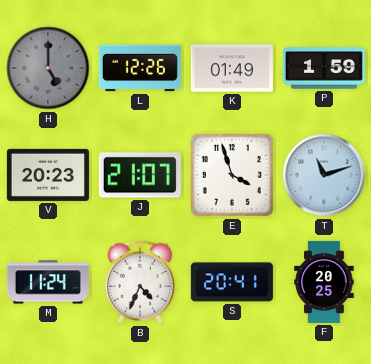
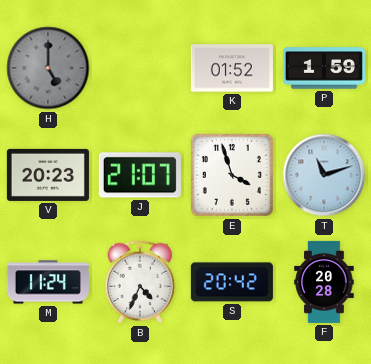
L: 12:26 -> none
K: 01:49 -> 01:52
S: 20:41 -> 20:42
F: 20:25 -> 20:28
